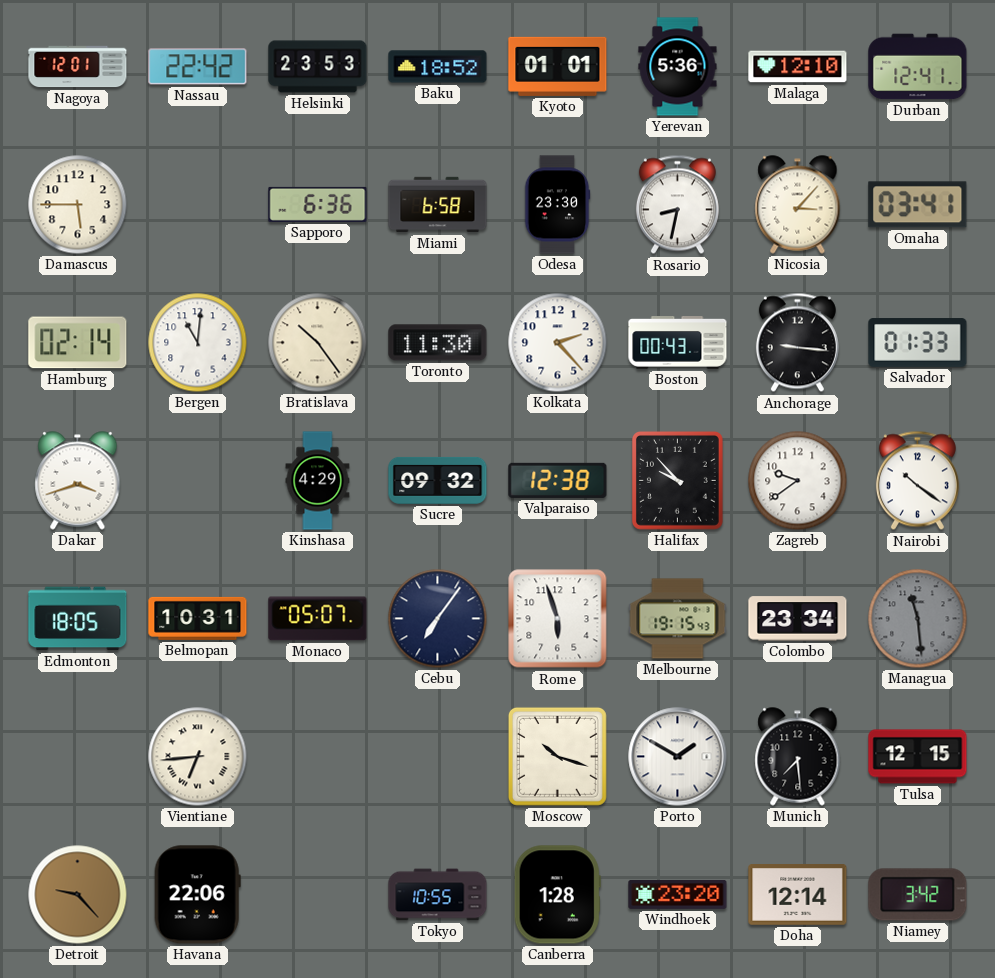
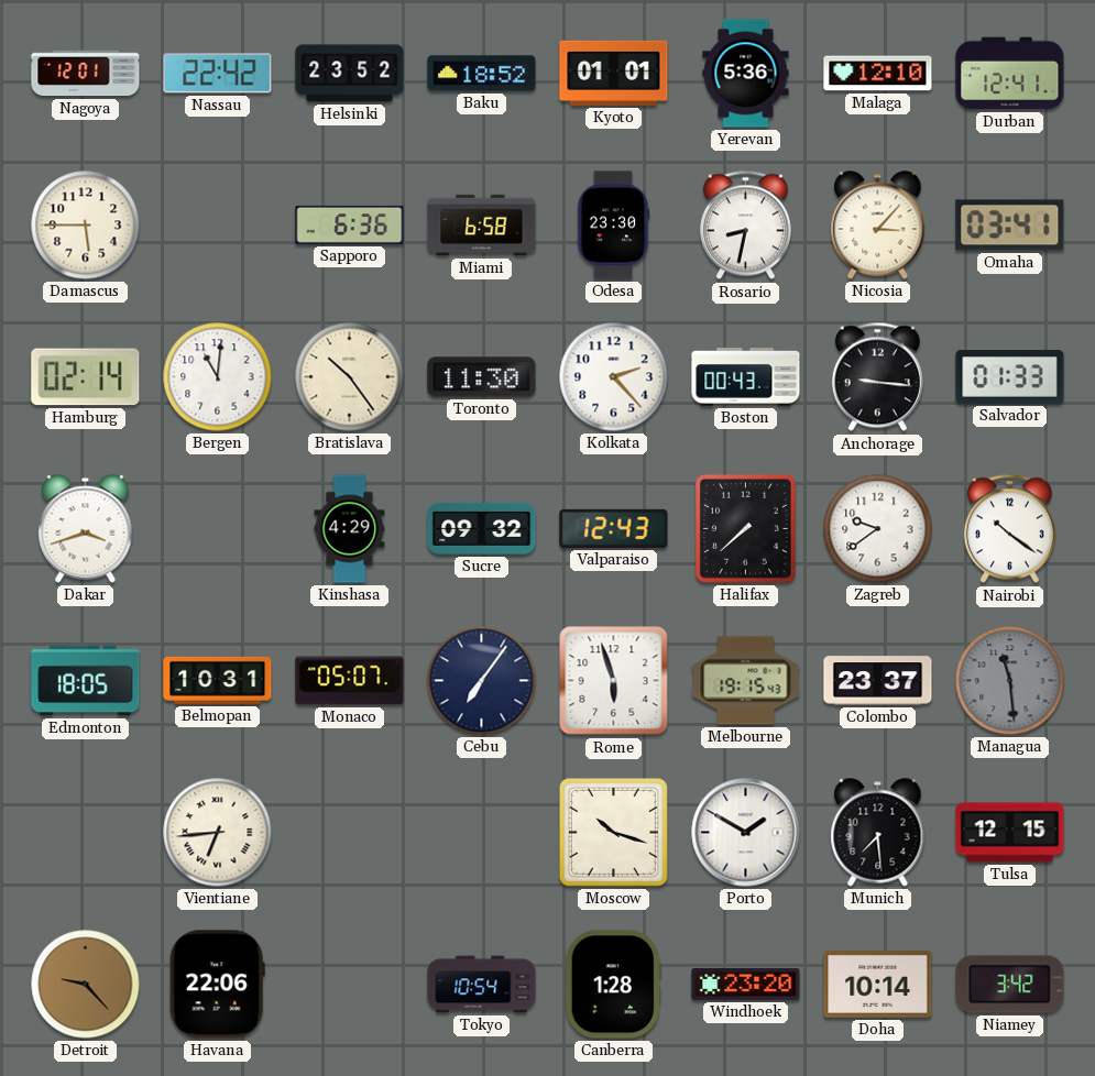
Helsinki: 23:53 -> 23:52
Valparaiso: 12:38 -> 12:43
Halifax: 9:53 -> 7:38
Colombo: 23:34 -> 23:37
Tokyo: 10:55 -> 10:54
Doha: 12:14 -> 10:14
